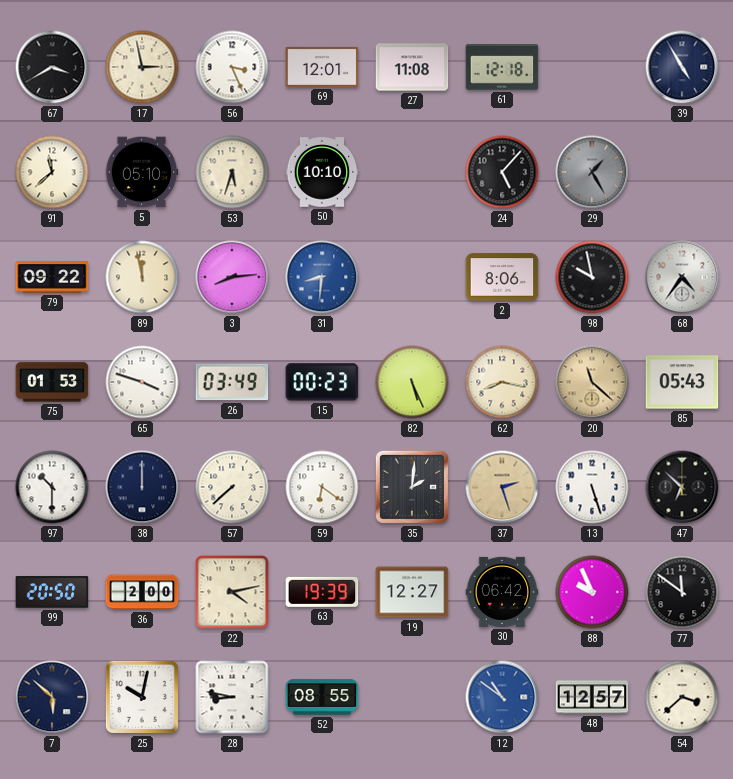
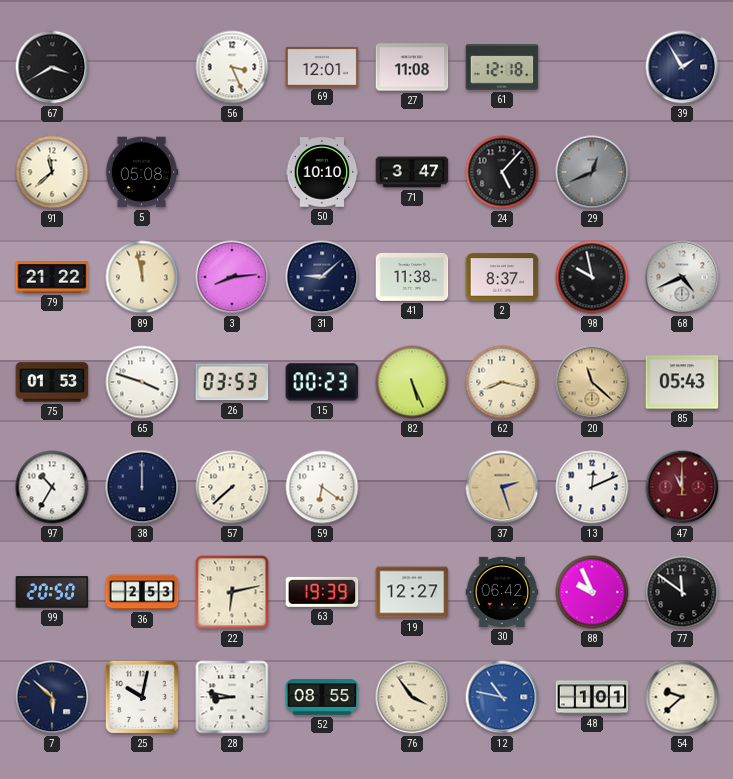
17: 2:58 -> none
39: 4:55 -> 1:55
5: 05:10 -> 05:08
53: 5:33 -> none
71: none -> 3:47
29: 1:25 -> 12:41
79: 09:22 -> 21:22
31: 8:31 -> 9:08
31 dial: blue -> navy
41: none -> 11:38
2: 8:06 -> 8:37
68: 4:36 -> 4:41
26: 03:49 -> 03:53
97: 10:30 -> 10:35
35: 2:01 -> none
13: 5:27 -> 12:11
47: 6:52 -> 11:00
47 dial: black -> burgundy
36: 2:00 -> 2:53
22: 4:13 -> 6:13
76: none -> 3:54
12: 10:51 -> 10:47
48: 12:57 -> 1:01
54: 3:38 -> 9:38
